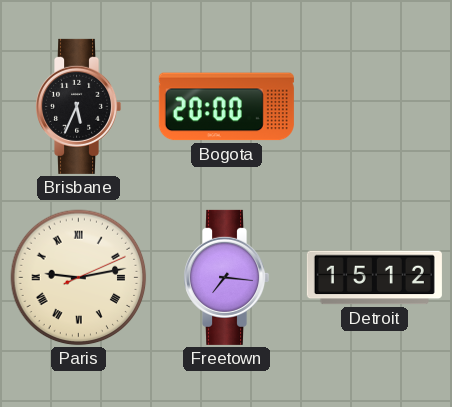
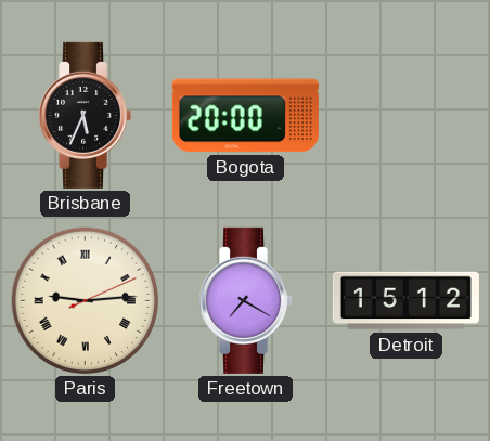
Paris: 9:13 -> 9:14
Freetown: 7:16 -> 7:20
